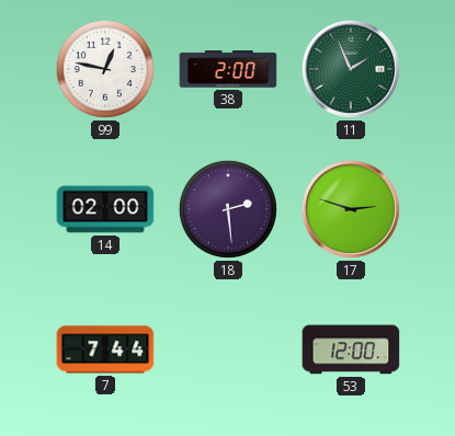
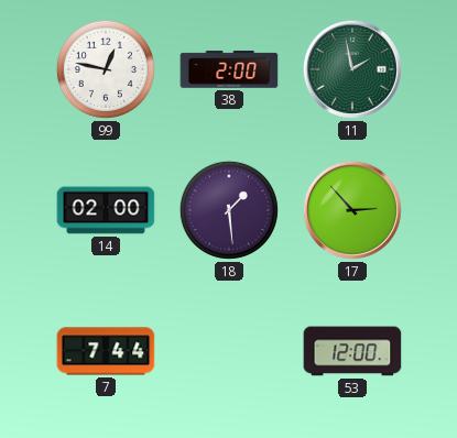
11: 1:56 -> 1:58
18: 2:29 -> 1:29
17: 2:48 -> 2:53
